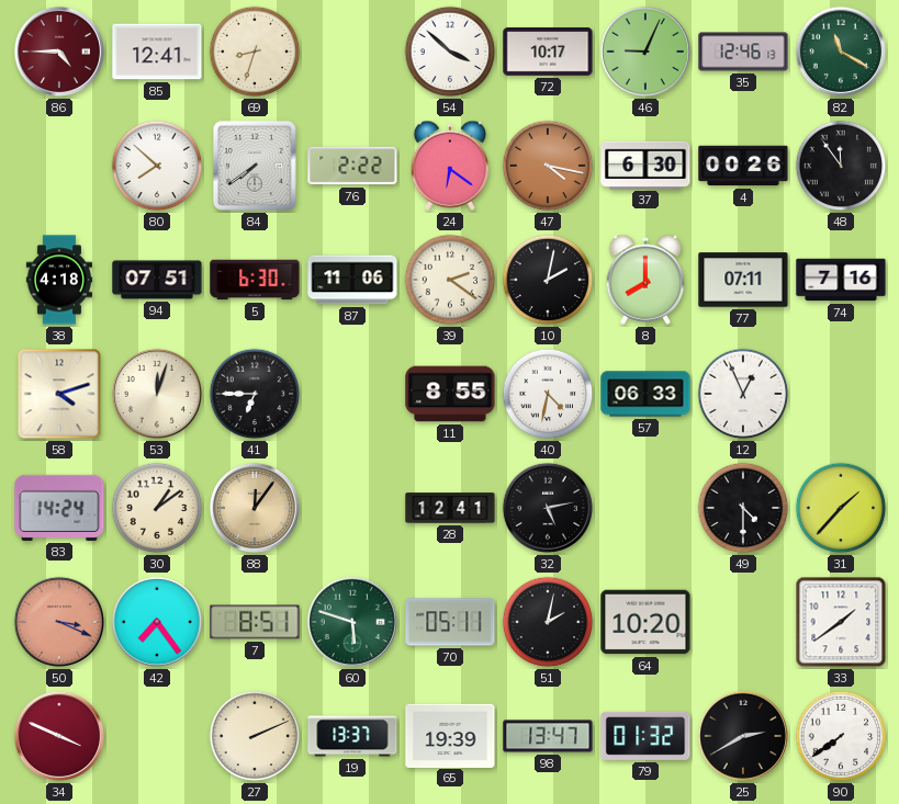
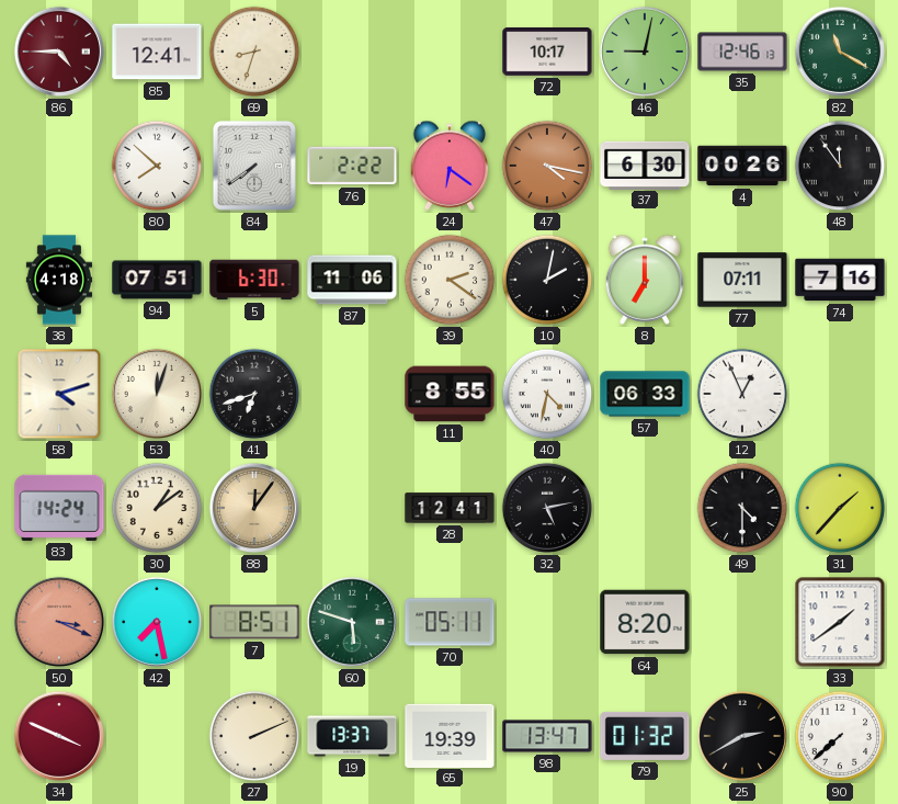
54: 3:52 -> none
46: 9:04 -> 9:02
8: 8:00 -> 7:00
41: 6:45 -> 6:42
42: 7:24 -> 7:28
51: 2:02 -> none
64: 10:20 -> 8:20
90: 7:39 -> 7:38
